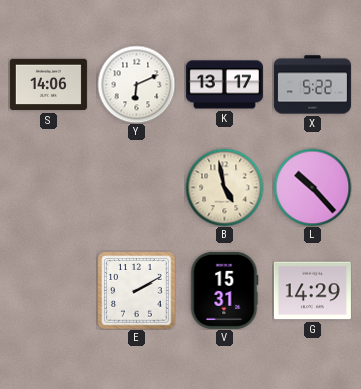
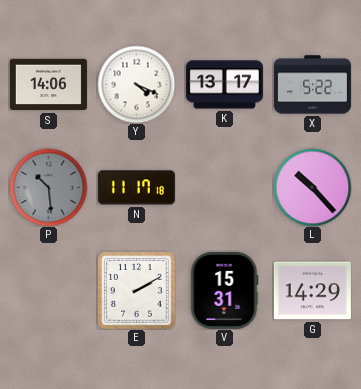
Y: 6:11 -> 4:19
P: none -> 10:29
N: none -> 11:17
B: 4:58 -> none
